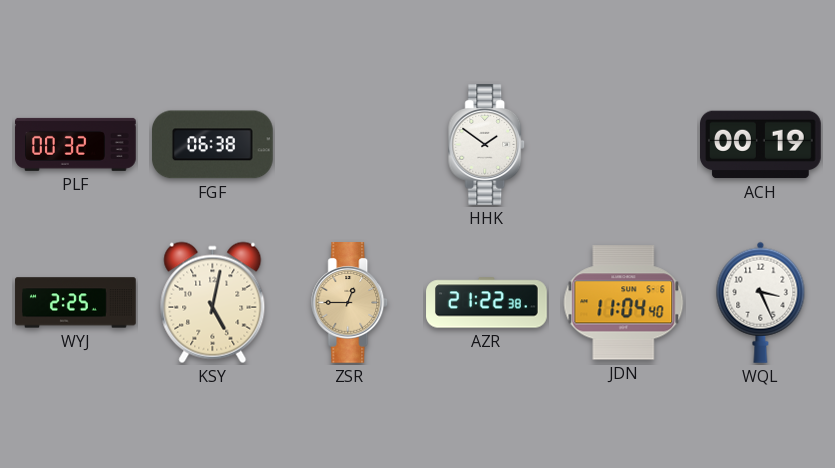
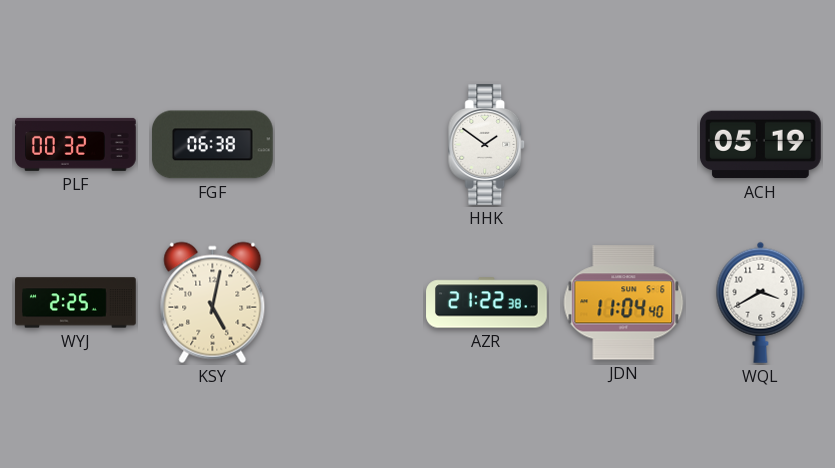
ACH: 00:19 -> 05:19
ZSR: 12:45 -> none
WQL: 3:26 -> 3:40
